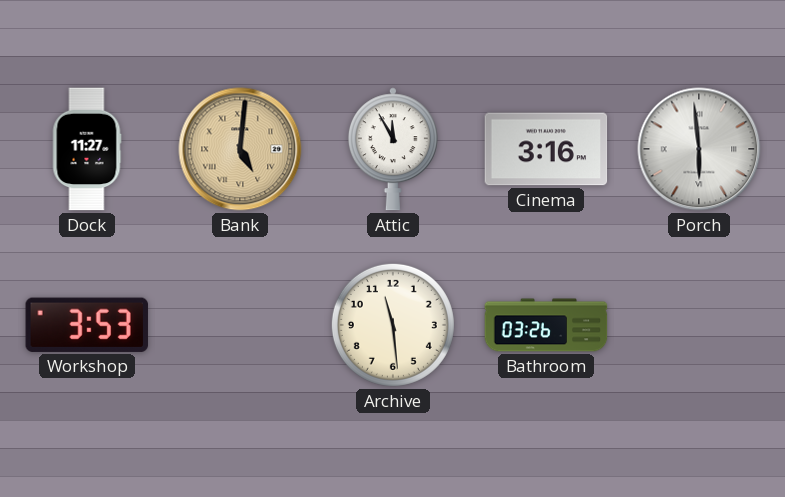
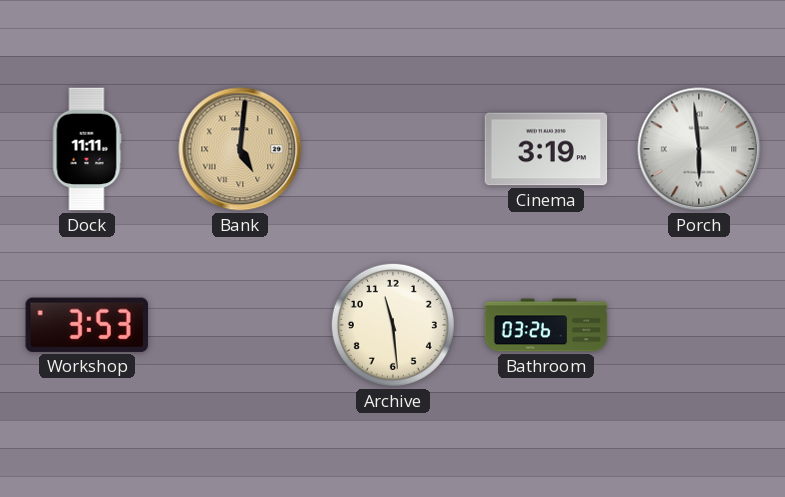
Dock: 11:27 -> 11:11
Attic: 11:55 -> none
Cinema: 3:16 -> 3:19
